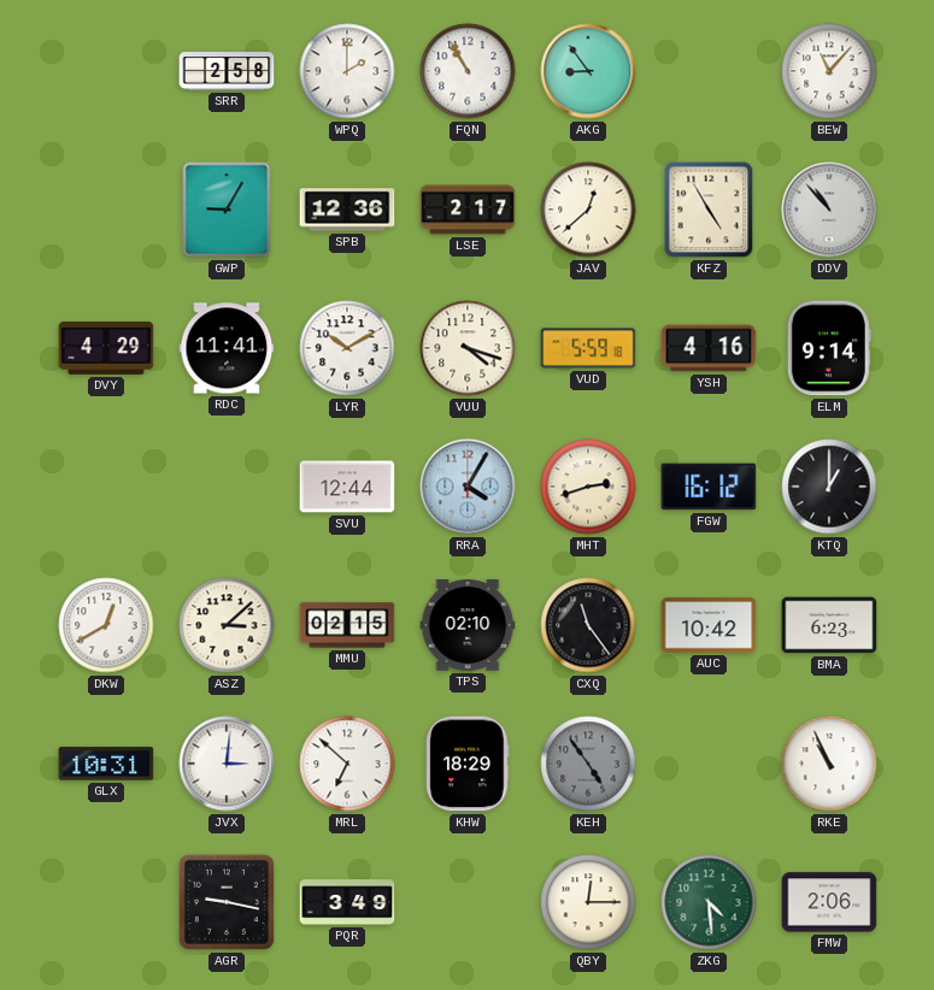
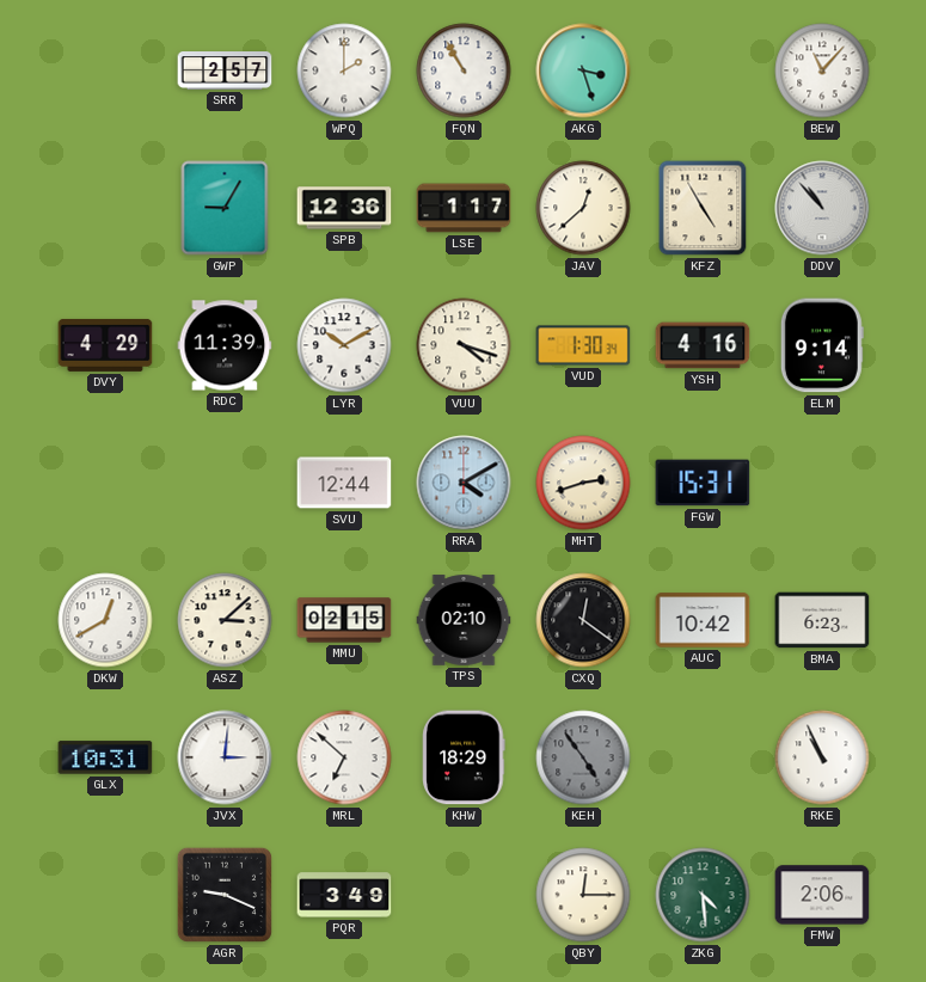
SRR: 2:58 -> 2:57
AKG: 8:54 -> 3:27
LSE: 2:17 -> 1:17
RDC: 11:41 -> 11:39
VUD: 5:59 -> 1:30
RRA: 4:05 -> 4:10
FGW: 16:12 -> 15:31
KTQ: 1:00 -> none
CXQ: 11:24 -> 12:21
AGR: 9:17 -> 9:19
